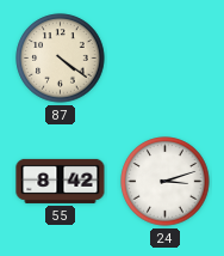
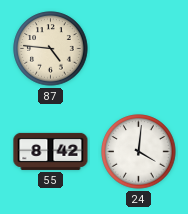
87: 4:21 -> 4:46
24: 3:12 -> 4:01
